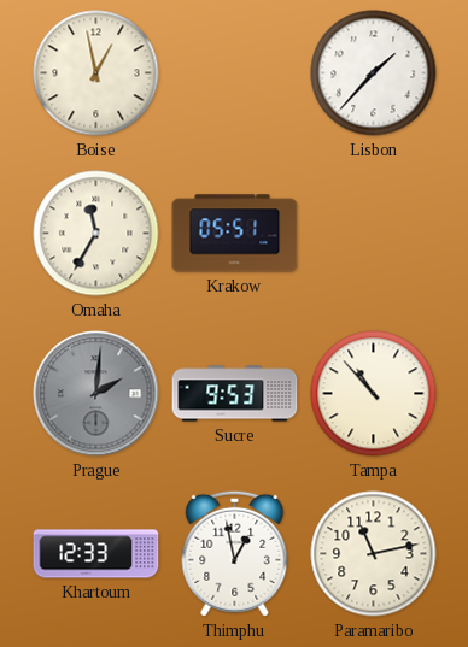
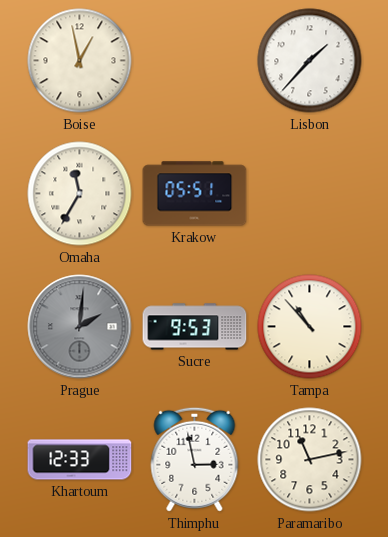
Thimphu: 12:58 -> 2:58
